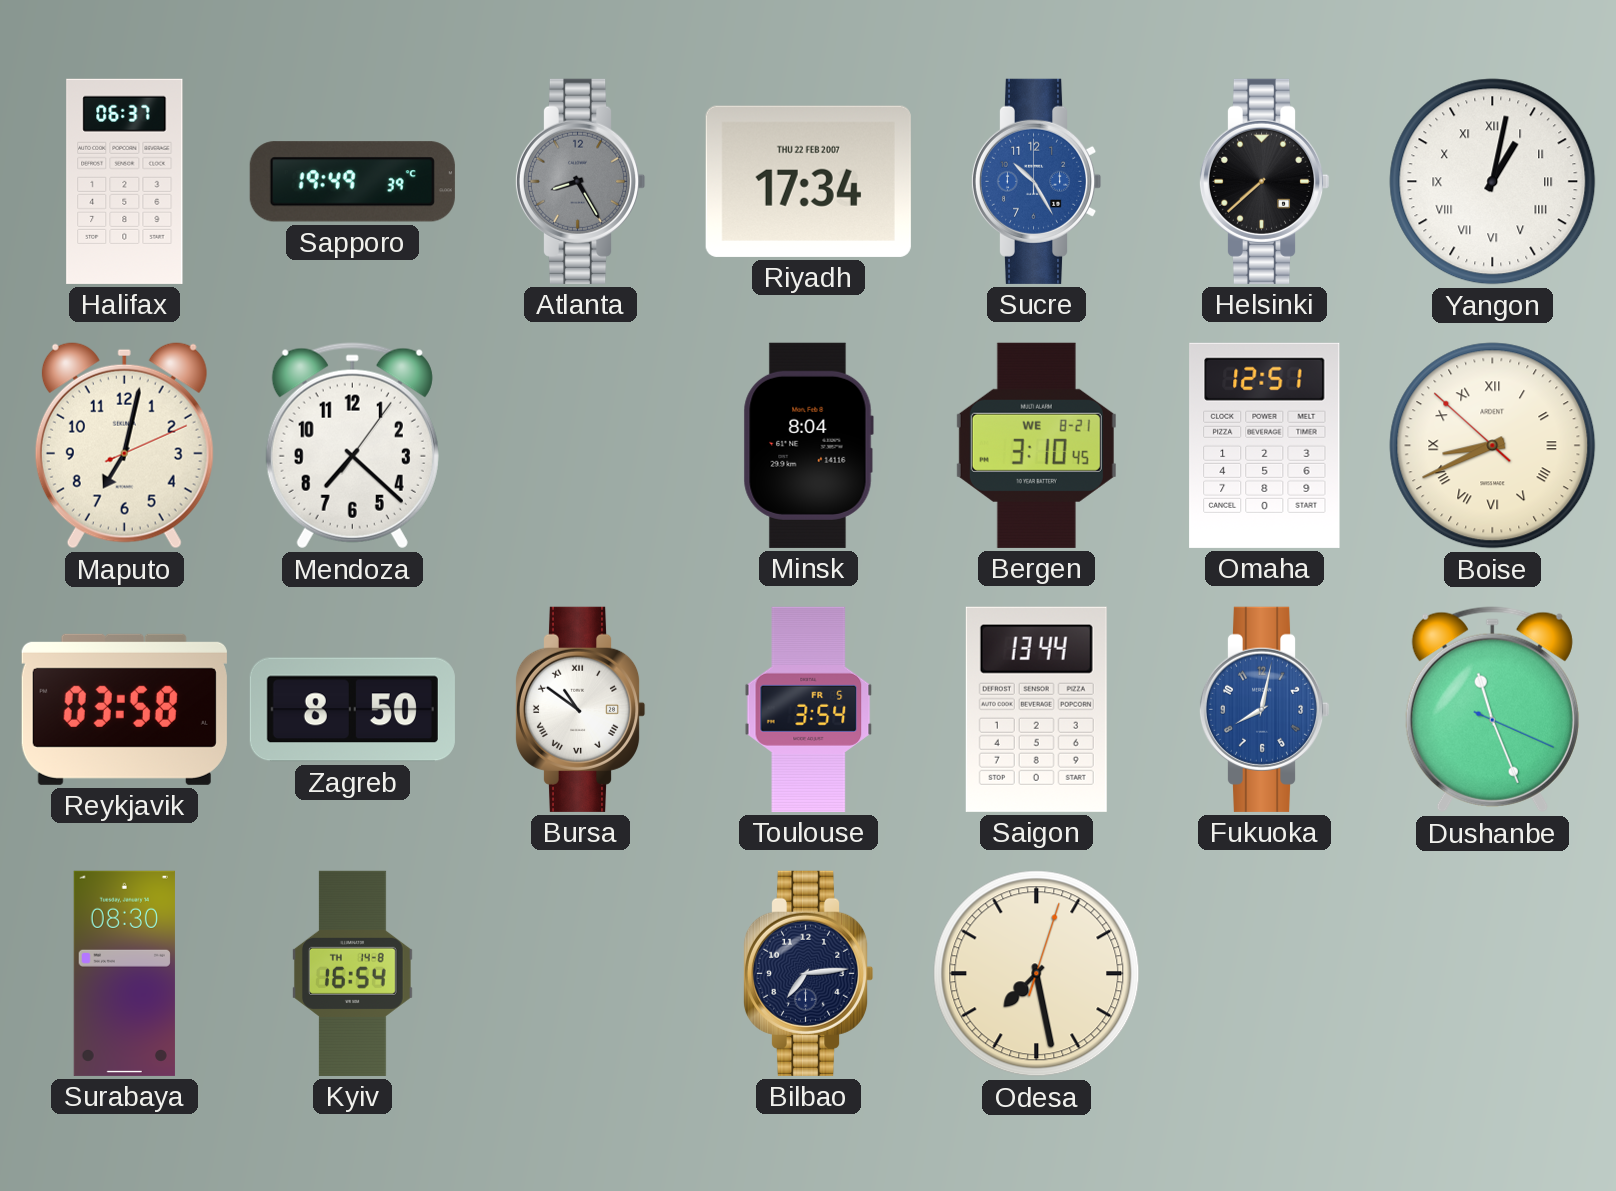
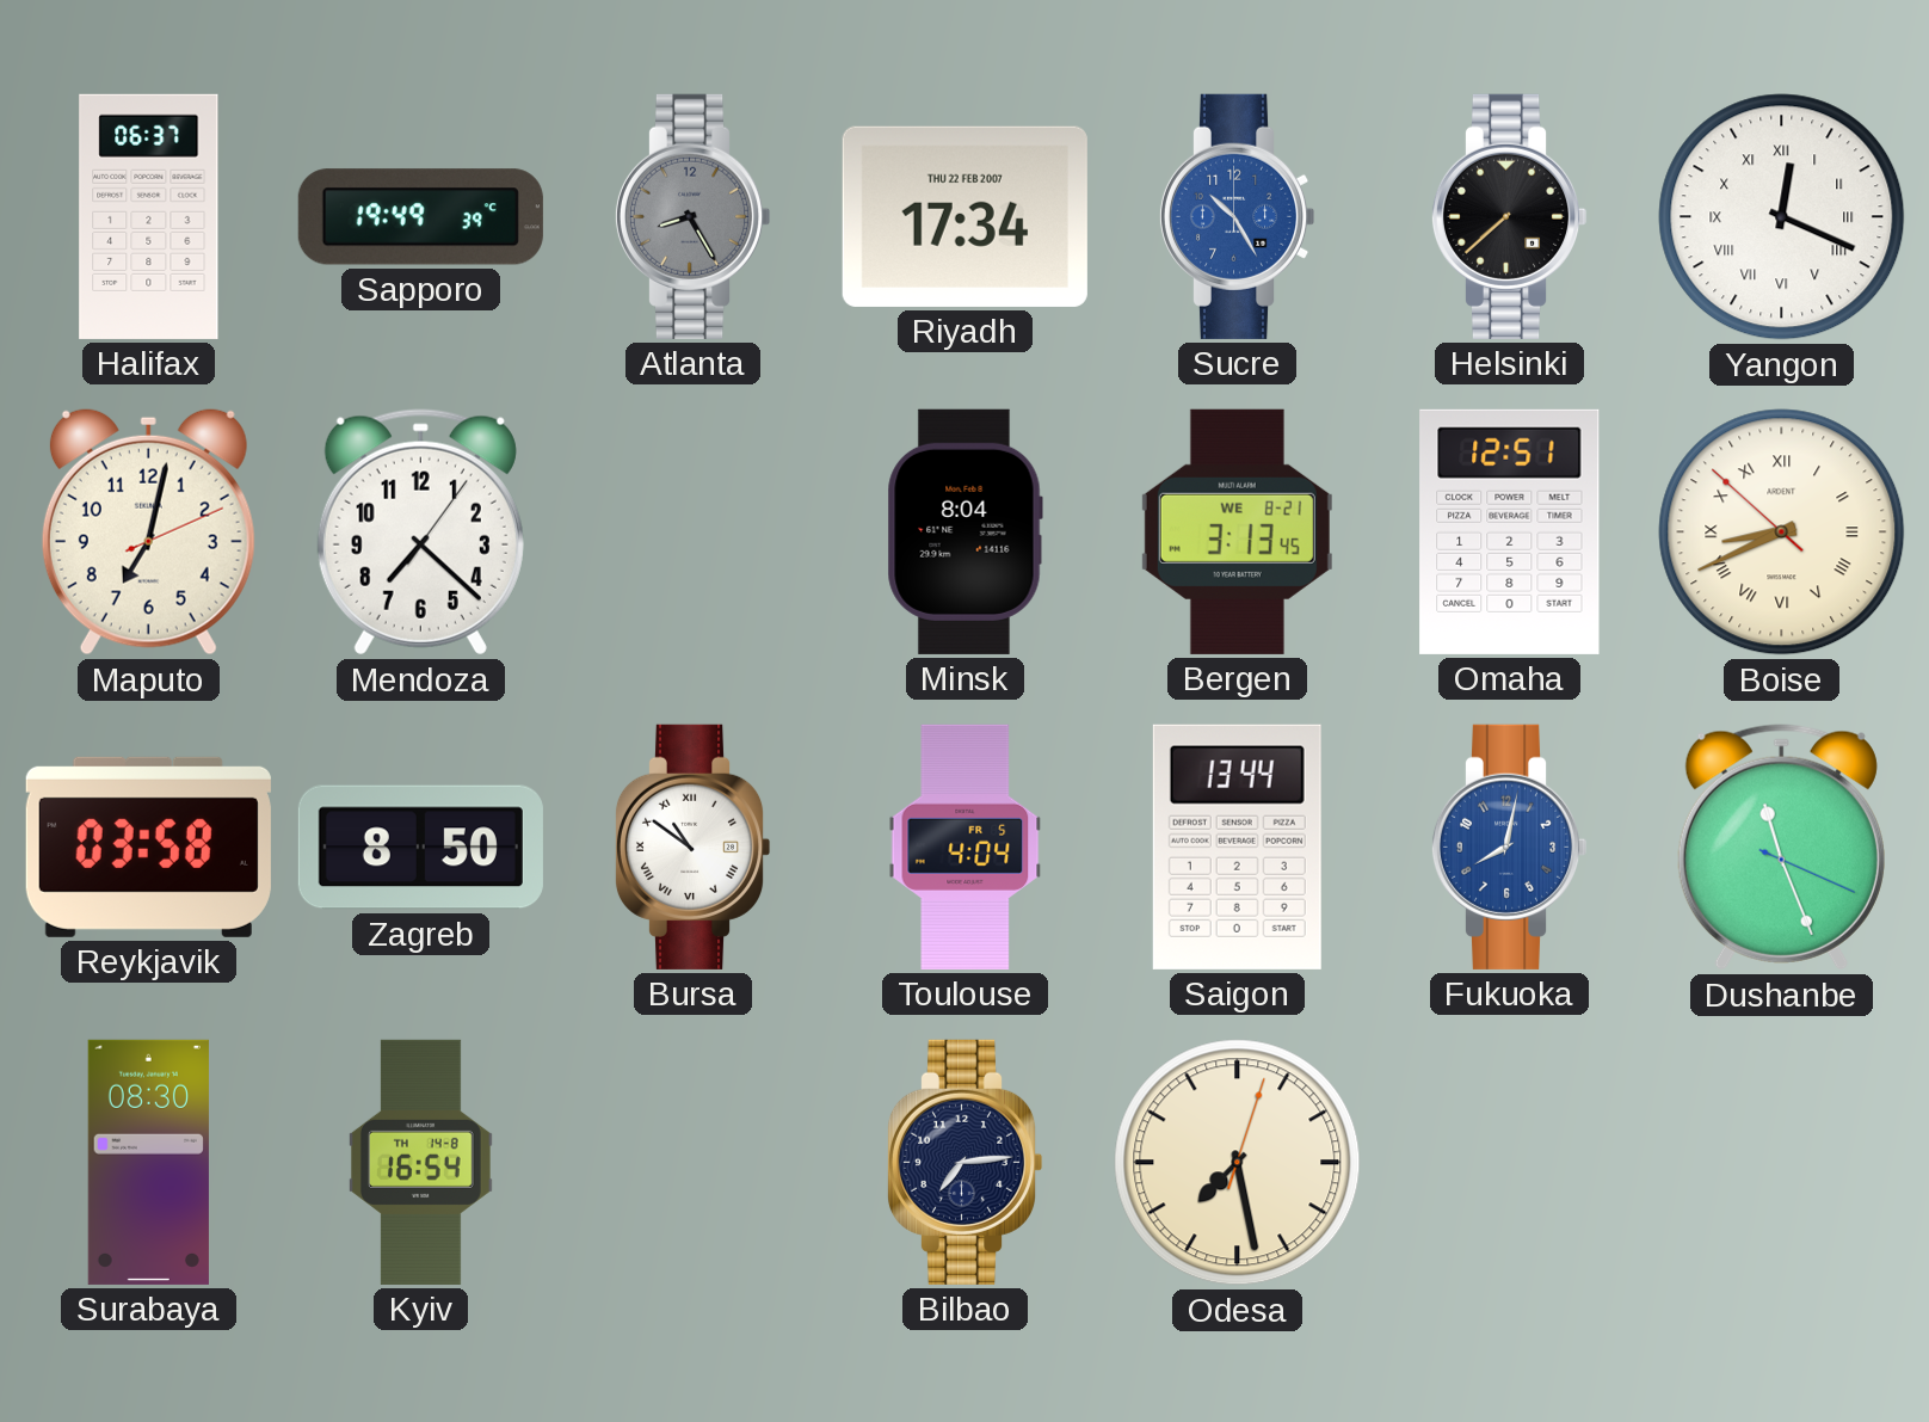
Yangon: 1:02 -> 12:19
Bergen: 3:10 -> 3:13
Toulouse: 3:54 -> 4:04
